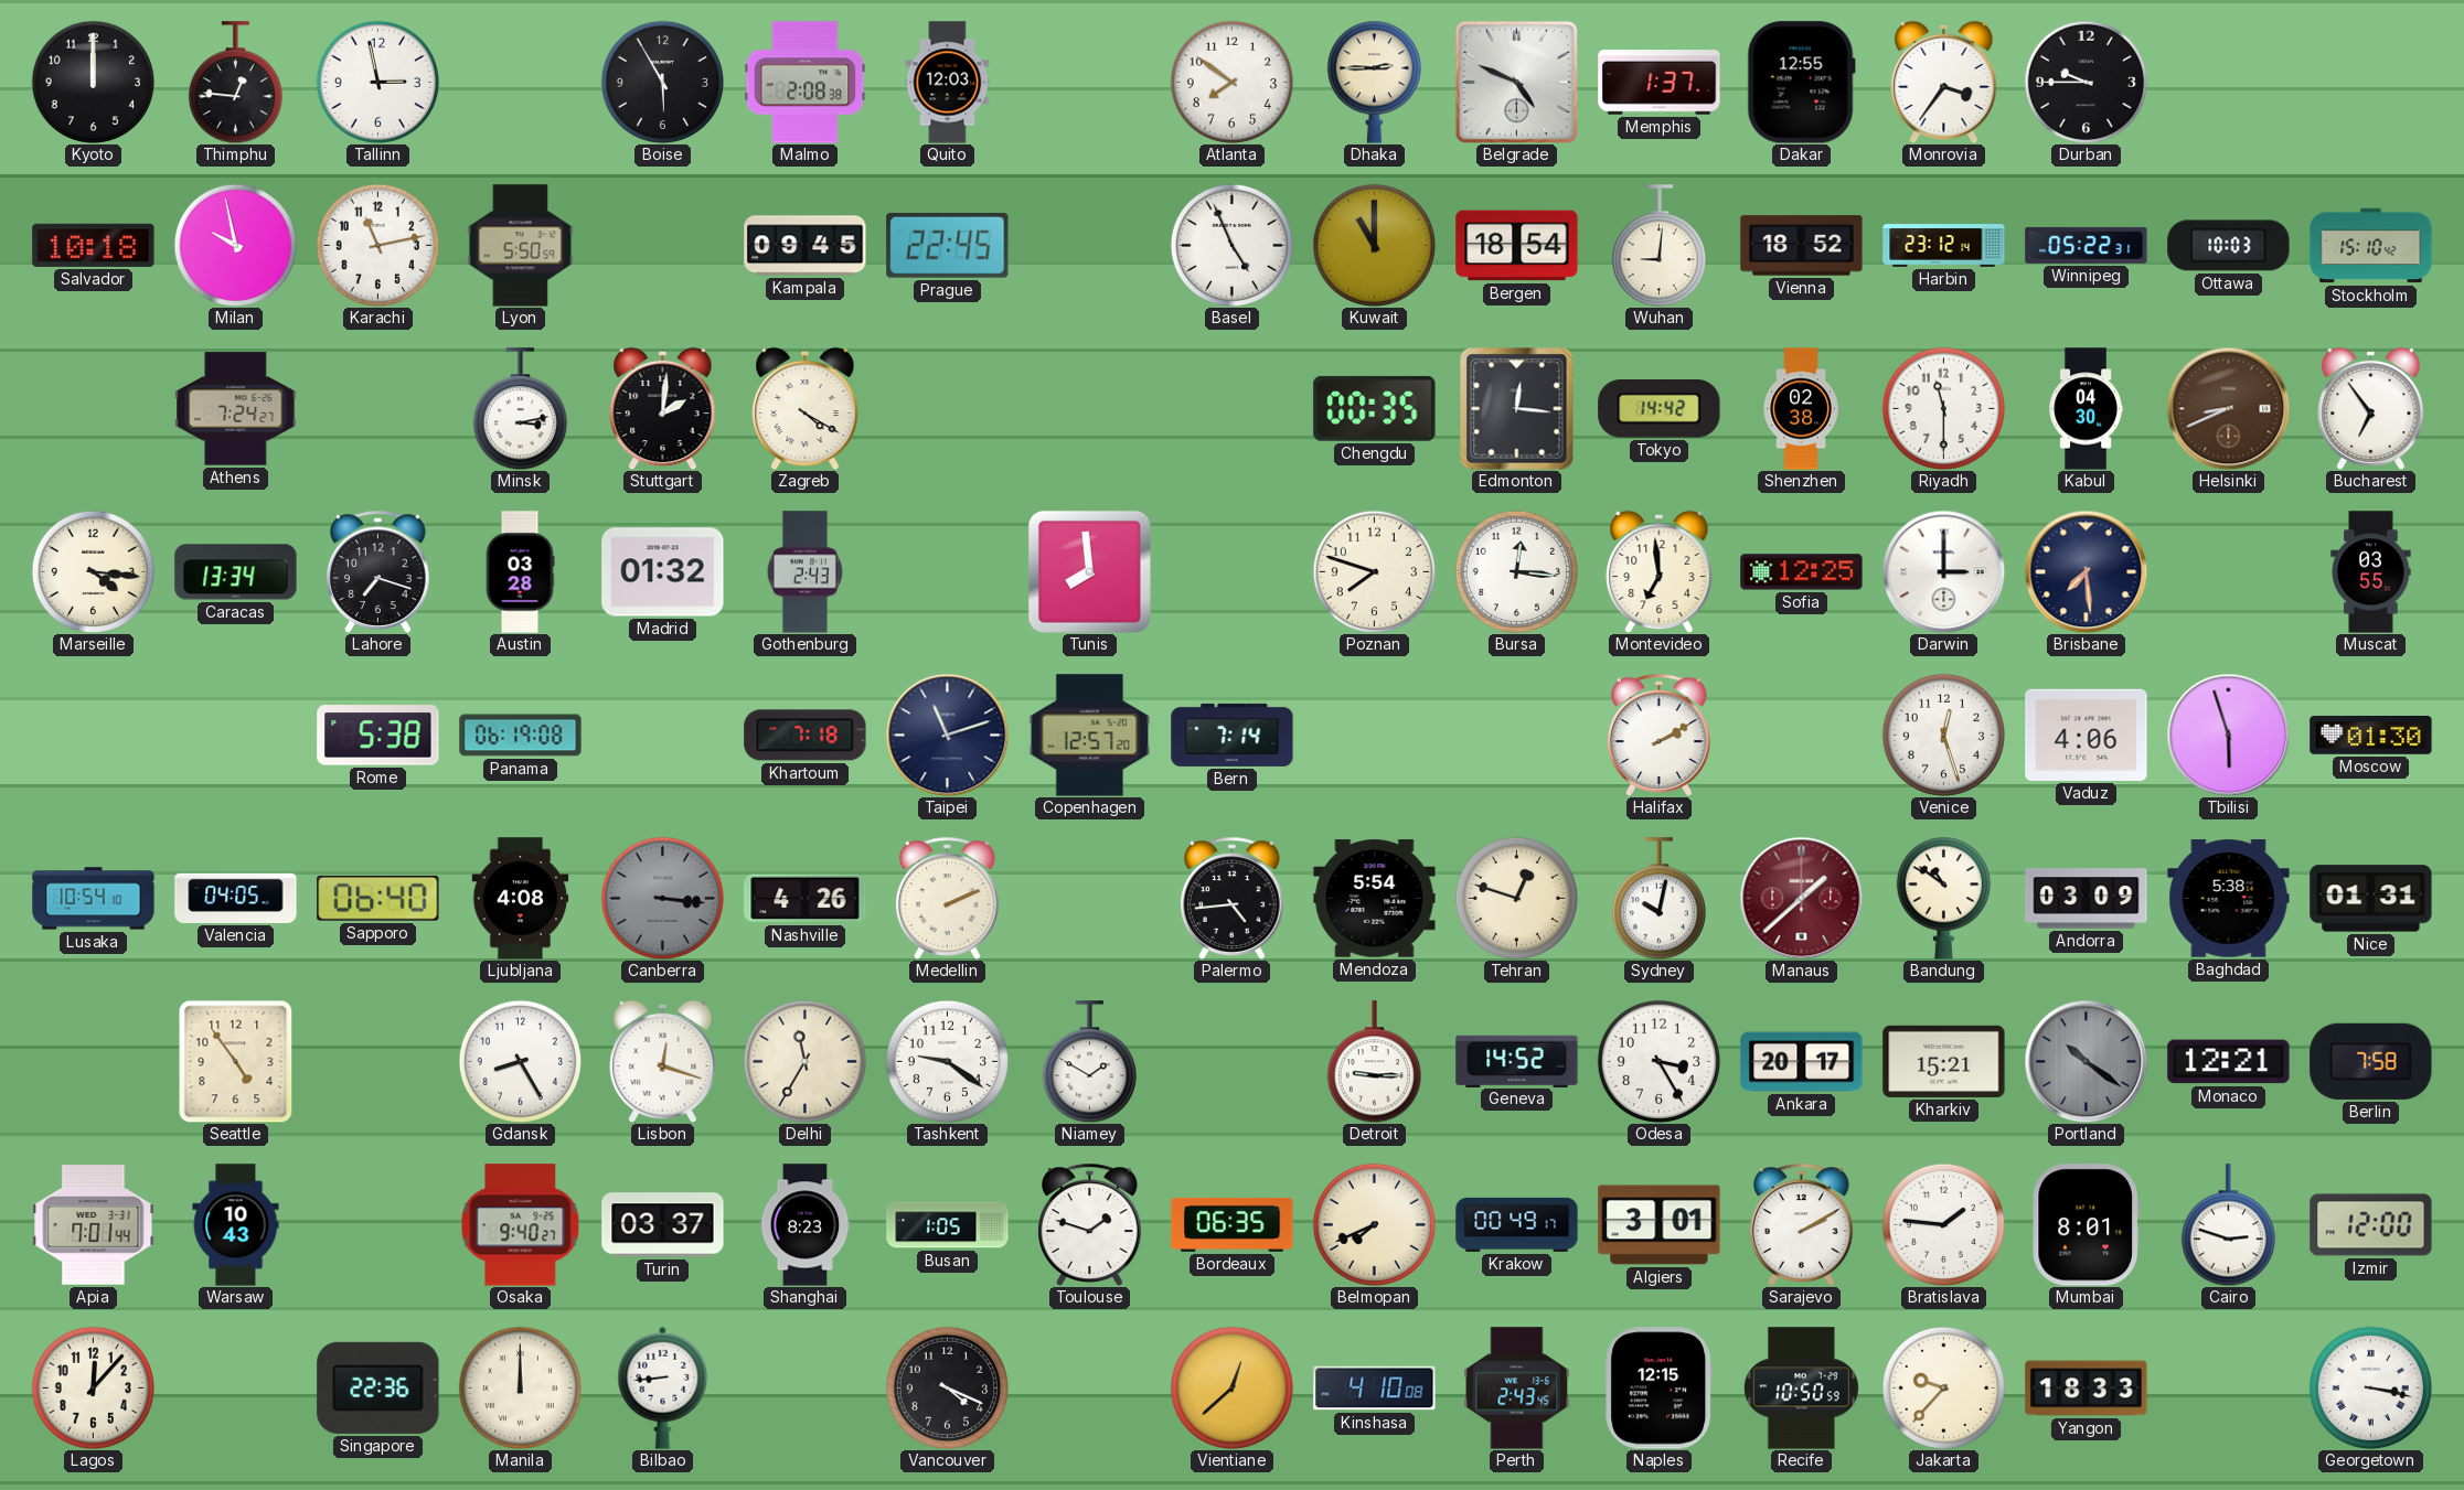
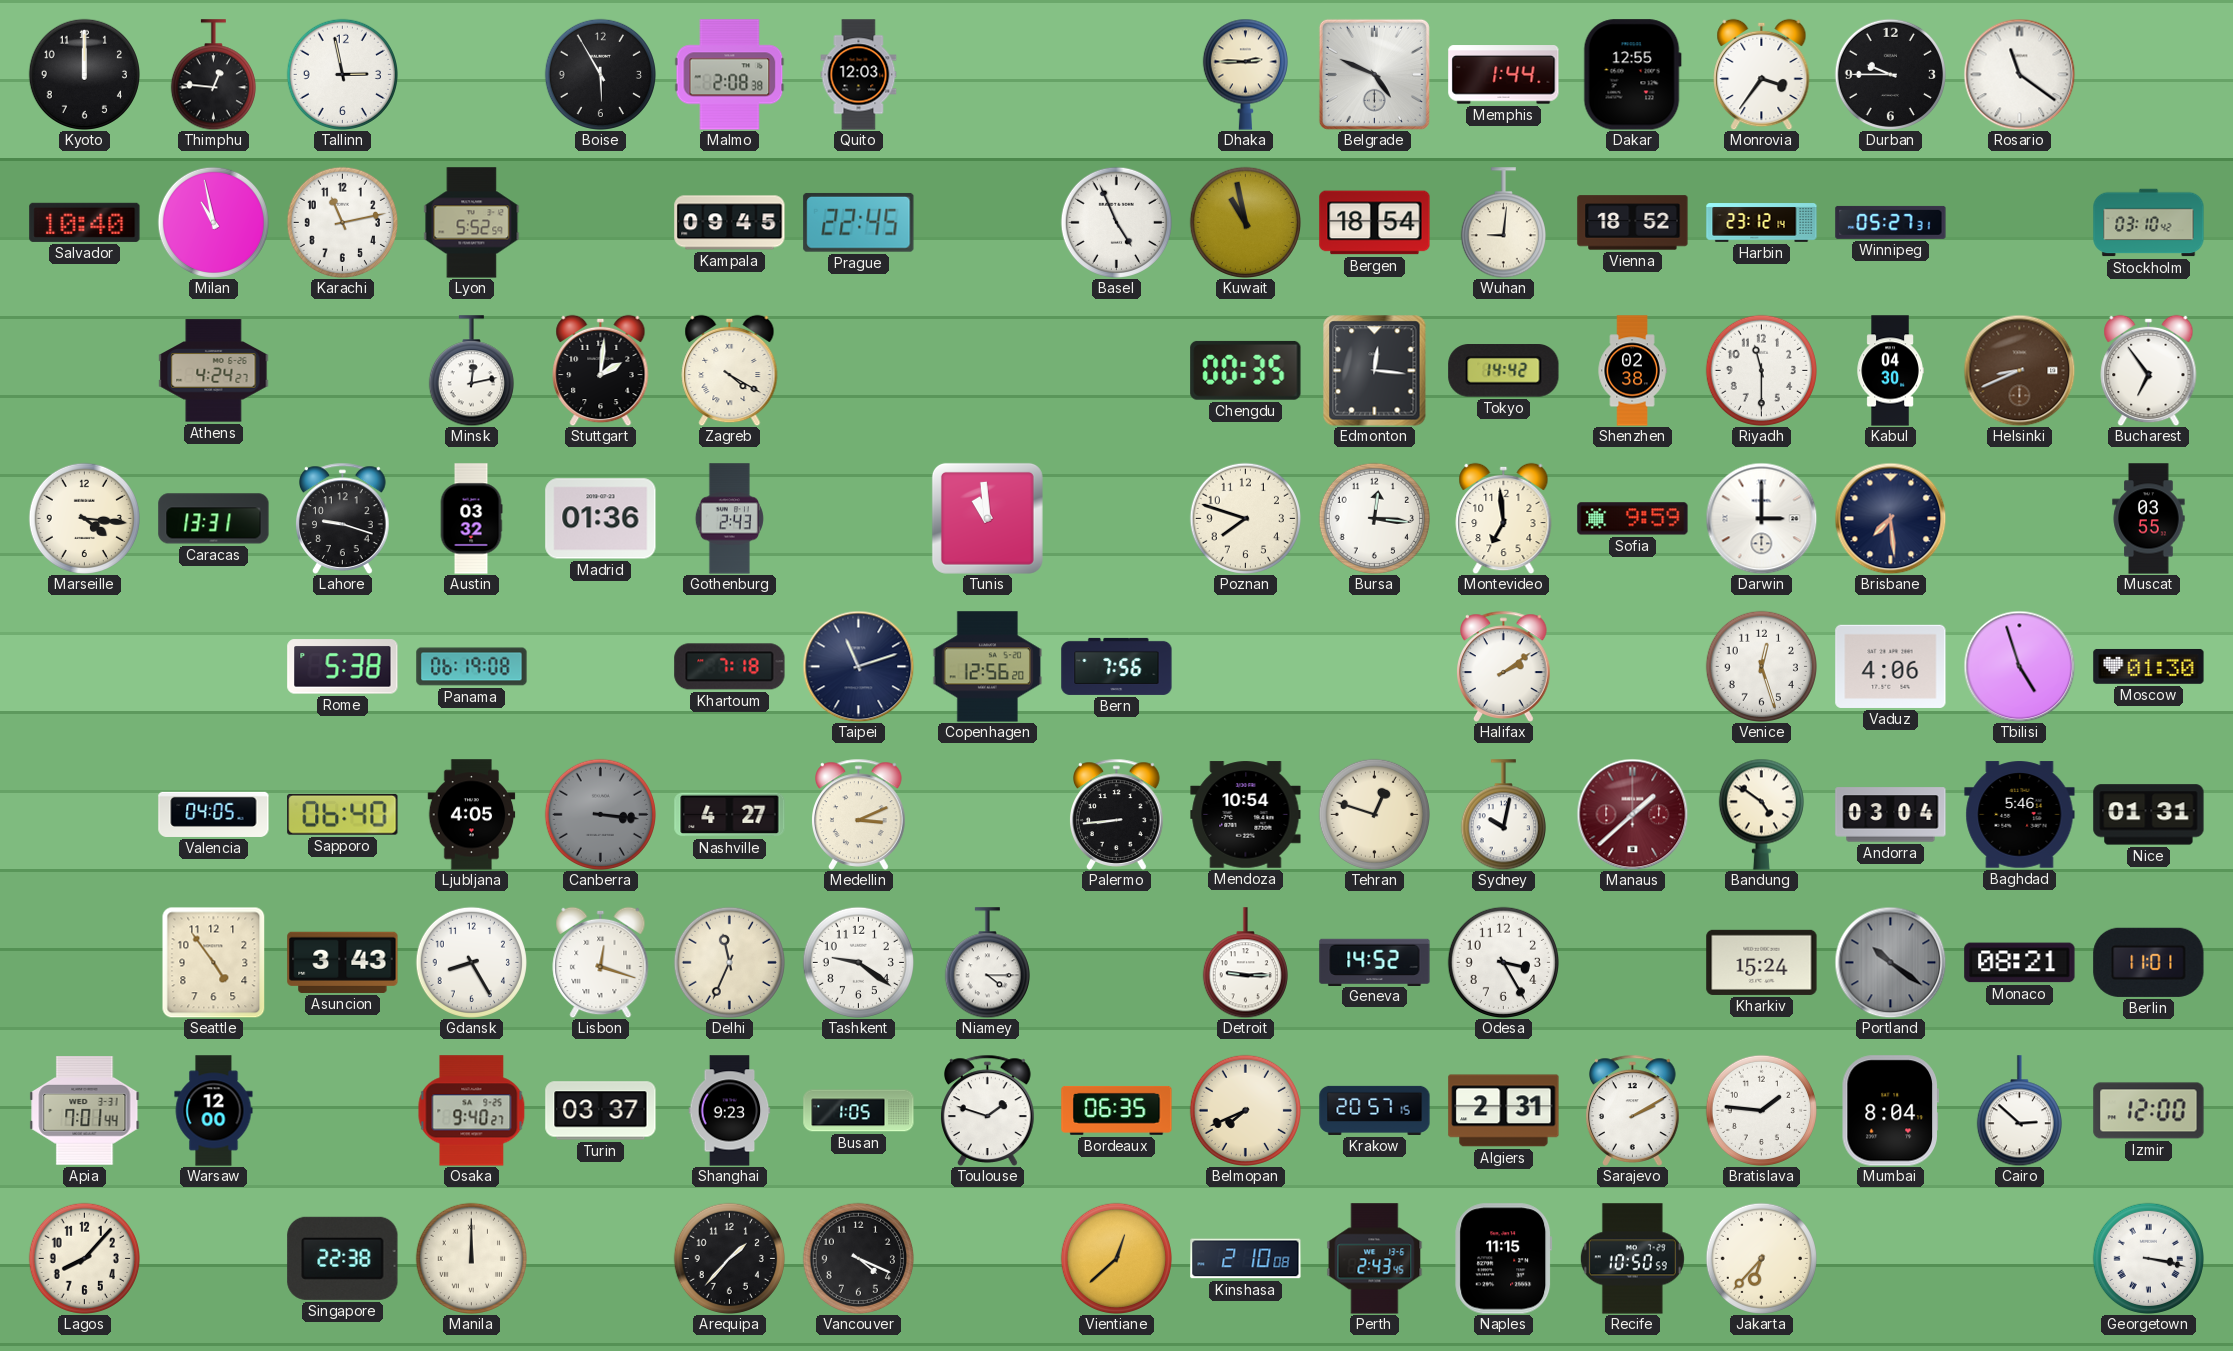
Atlanta: 7:51 -> none
Memphis: 1:37 -> 1:44
Rosario: none -> 11:21
Salvador: 10:18 -> 10:40
Milan: 9:58 -> 10:58
Lyon: 5:50 -> 5:52
Kuwait: 11:00 -> 10:58
Winnipeg: 05:22 -> 05:27
Ottawa: 10:03 -> none
Stockholm: 15:10 -> 03:10
Athens: 7:24 -> 4:24
Minsk: 3:13 -> 12:13
Caracas: 13:34 -> 13:31
Lahore: 7:18 -> 9:18
Austin: 03:28 -> 03:32
Madrid: 01:32 -> 01:36
Tunis: 7:59 -> 10:59
Sofia: 12:25 -> 9:59
Copenhagen: 12:57 -> 12:56
Bern: 7:14 -> 7:56
Halifax: 2:10 -> 2:09
Tbilisi: 5:57 -> 4:57
Lusaka: 10:54 -> none
Ljubljana: 4:08 -> 4:05
Nashville: 4:26 -> 4:27
Medellin: 2:11 -> 3:11
Palermo: 4:44 -> 8:44
Mendoza: 5:54 -> 10:54
Bandung: 10:51 -> 4:51
Andorra: 03:09 -> 03:04
Baghdad: 5:38 -> 5:46
Asuncion: none -> 3:43
Delhi: 11:35 -> 11:34
Niamey: 1:50 -> 4:15
Ankara: 20:17 -> none
Kharkiv: 15:21 -> 15:24
Monaco: 12:21 -> 08:21
Berlin: 7:58 -> 11:01
Warsaw: 10:43 -> 12:00
Shanghai: 8:23 -> 9:23
Krakow: 00:49 -> 20:57
Algiers: 3:01 -> 2:31
Mumbai: 8:01 -> 8:04
Cairo: 2:48 -> 2:52
Lagos: 12:07 -> 8:07
Singapore: 22:36 -> 22:38
Bilbao: 8:44 -> none
Arequipa: none -> 1:37
Kinshasa: 4:10 -> 2:10
Naples: 12:15 -> 11:15
Jakarta: 9:37 -> 6:37
Yangon: 18:33 -> none
